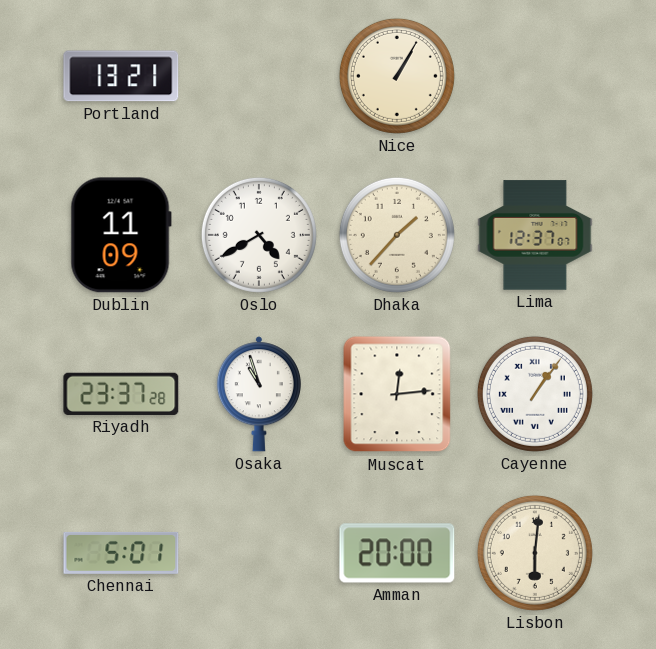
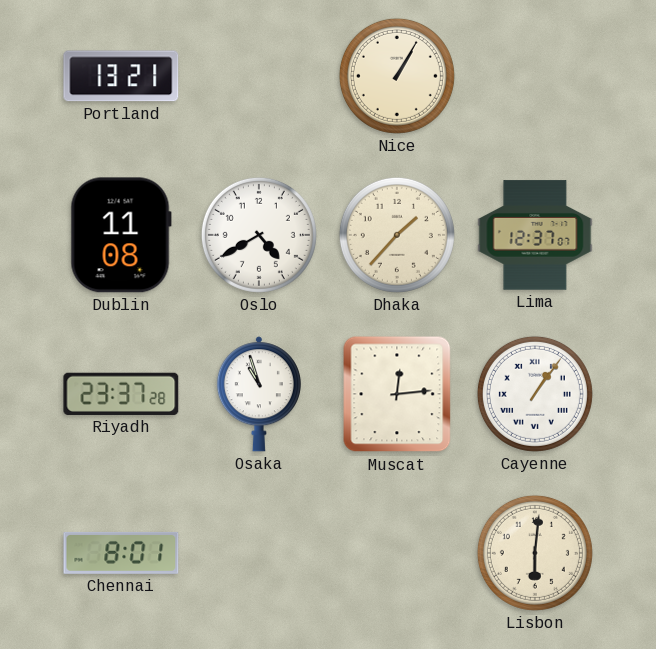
Dublin: 11:09 -> 11:08
Chennai: 5:01 -> 8:01
Amman: 20:00 -> none
